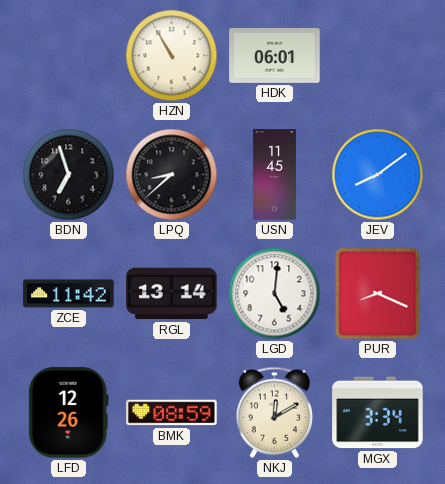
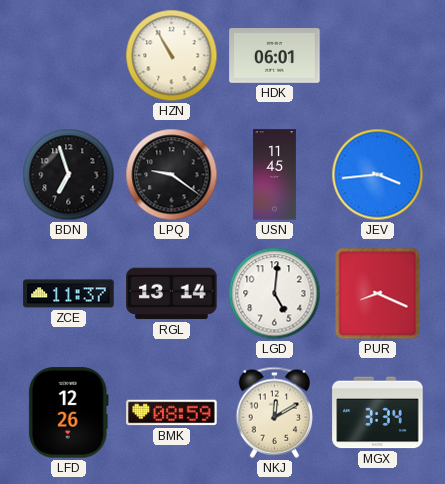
LPQ: 8:38 -> 9:21
JEV: 8:09 -> 3:44
ZCE: 11:42 -> 11:37
